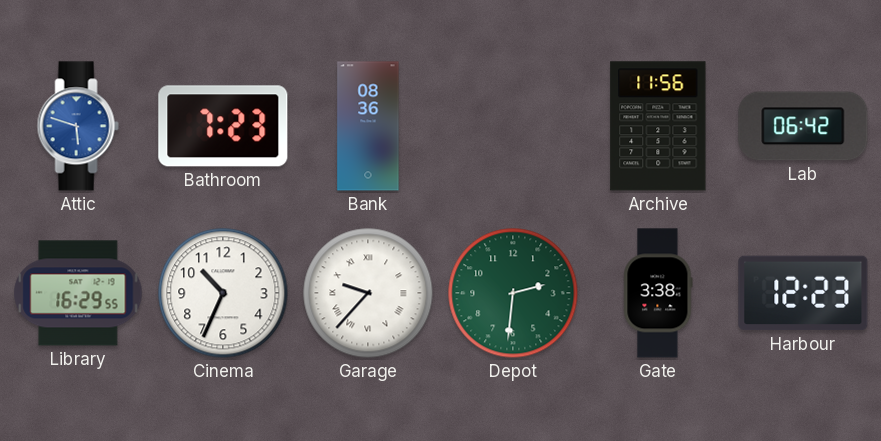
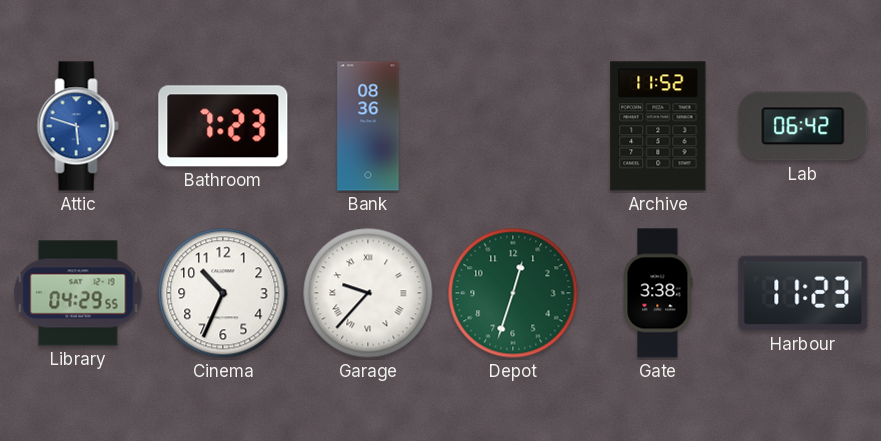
Archive: 11:56 -> 11:52
Library: 16:29 -> 04:29
Depot: 2:31 -> 12:33
Harbour: 12:23 -> 11:23
